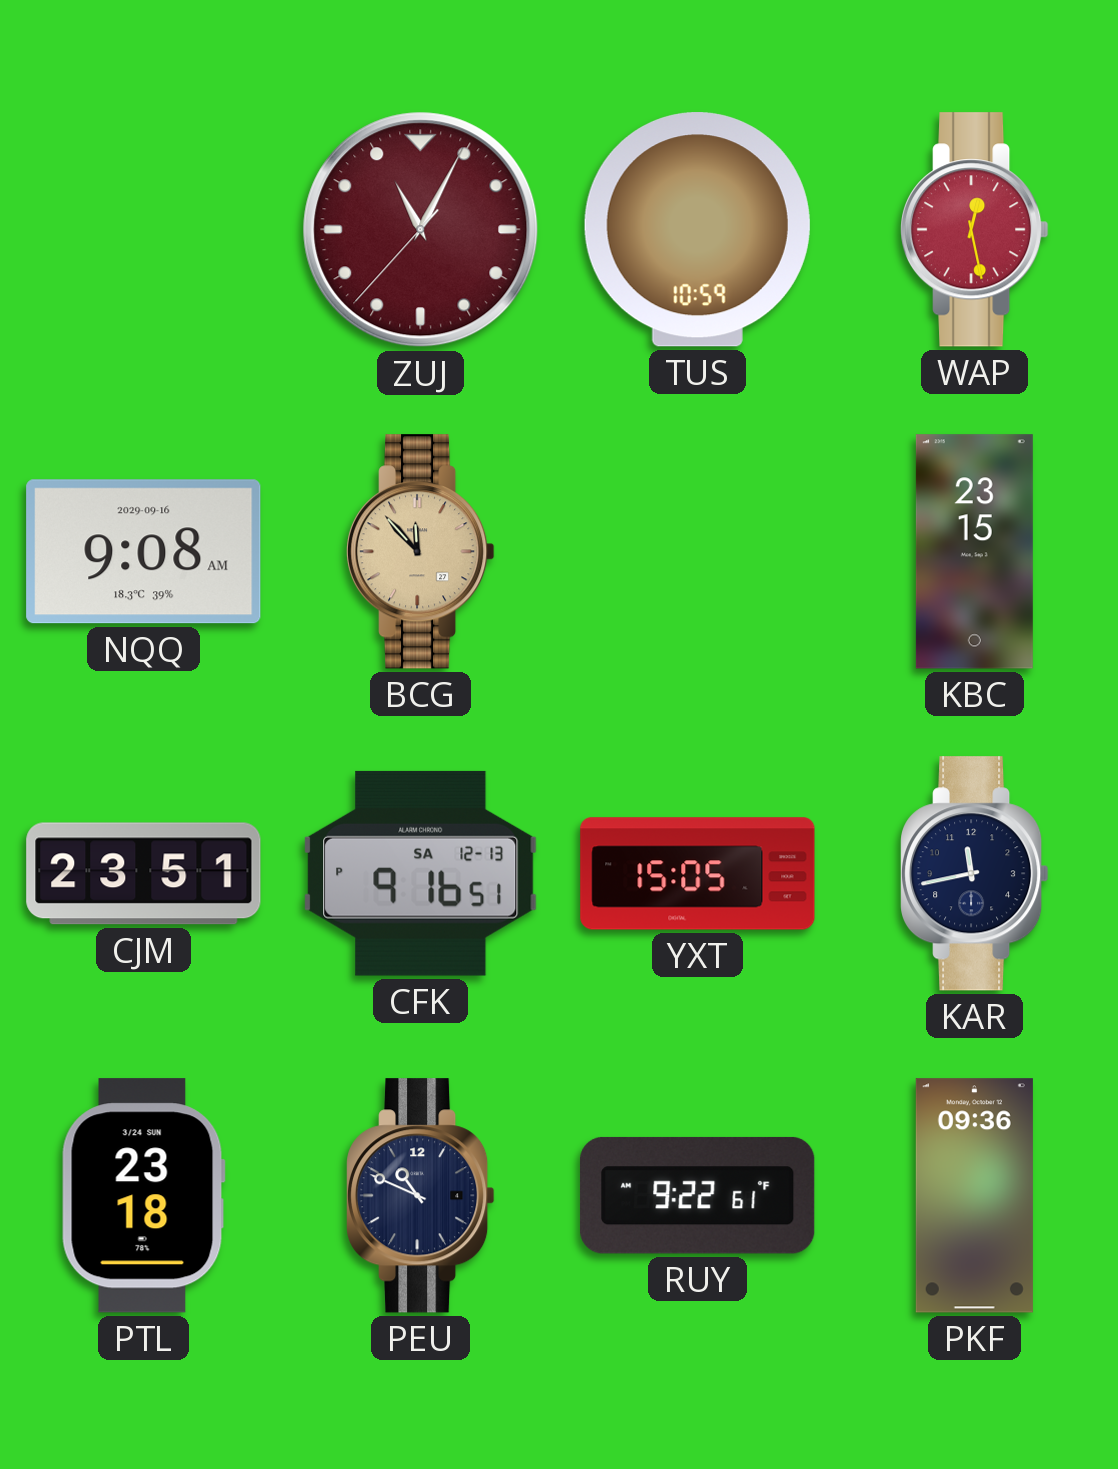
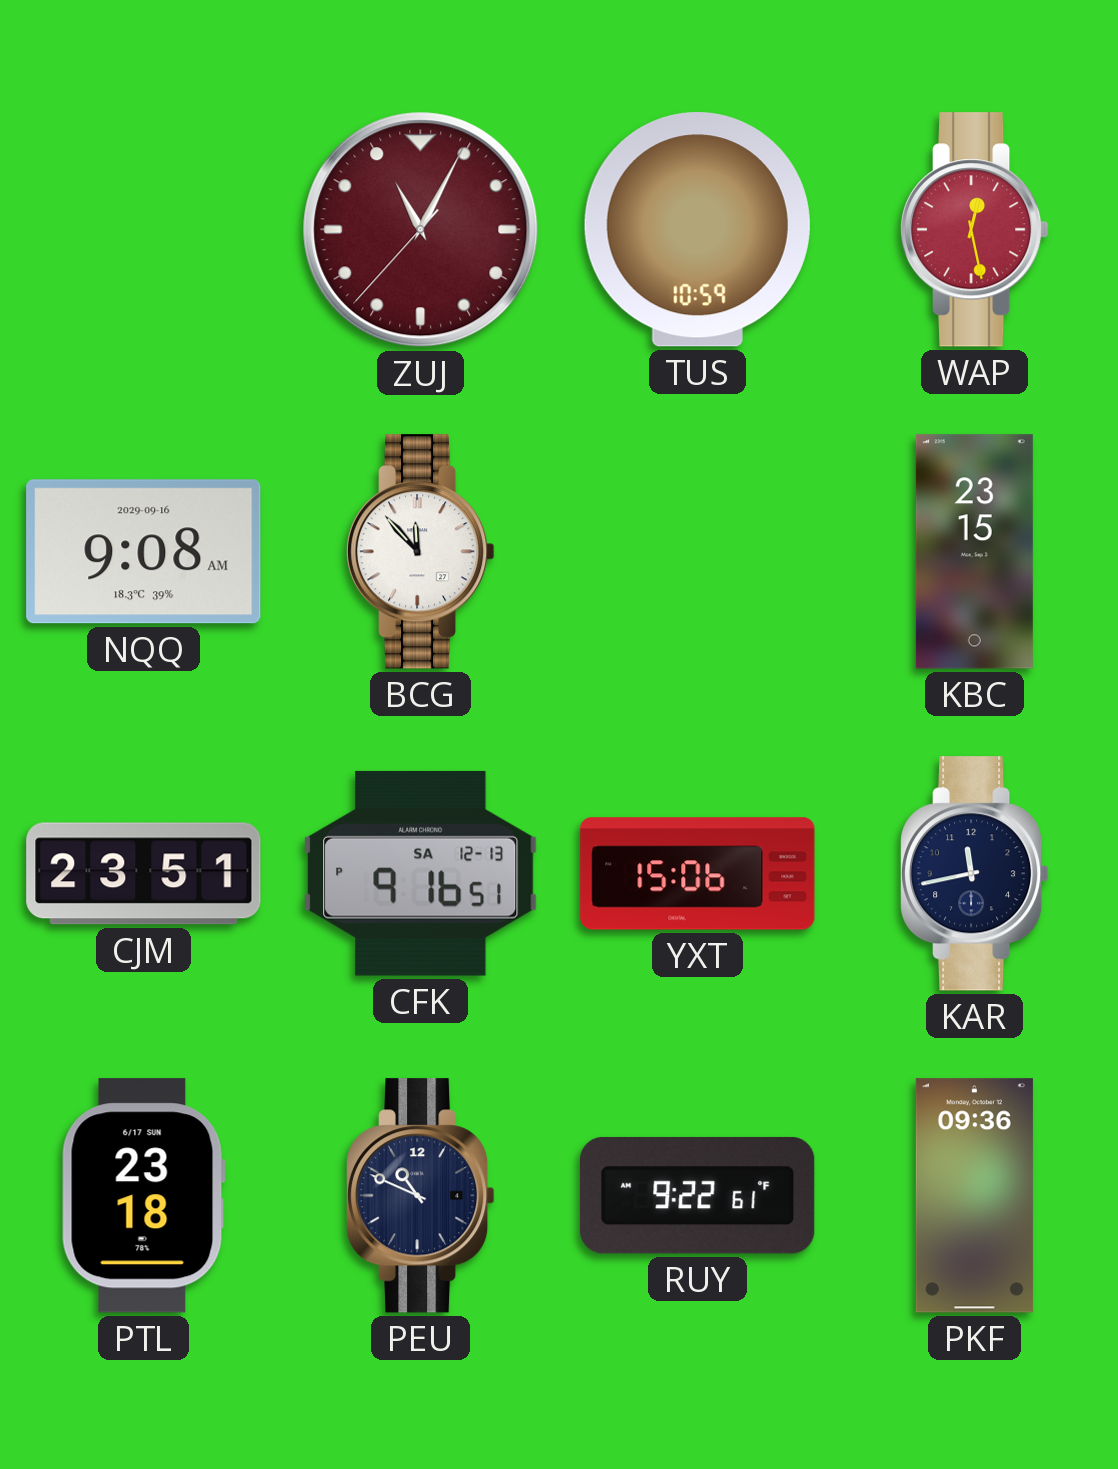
BCG dial: champagne -> white
YXT: 15:05 -> 15:06
PTL date: 3/24 SUN -> 6/17 SUN
